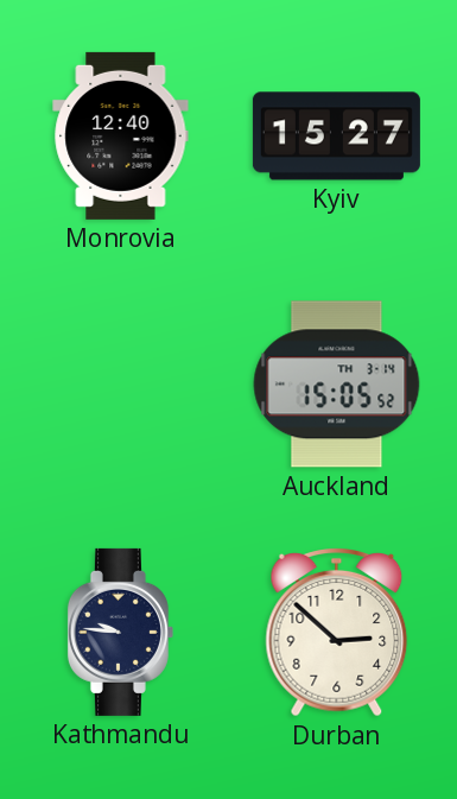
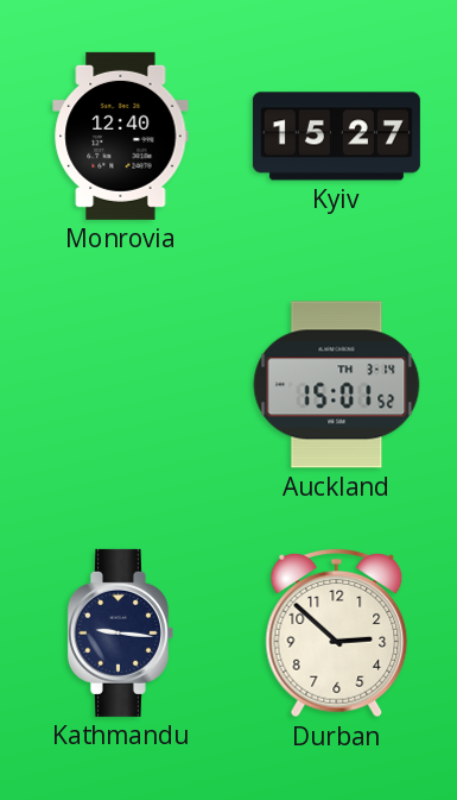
Auckland: 15:05 -> 15:01
Kathmandu: 9:46 -> 9:16
